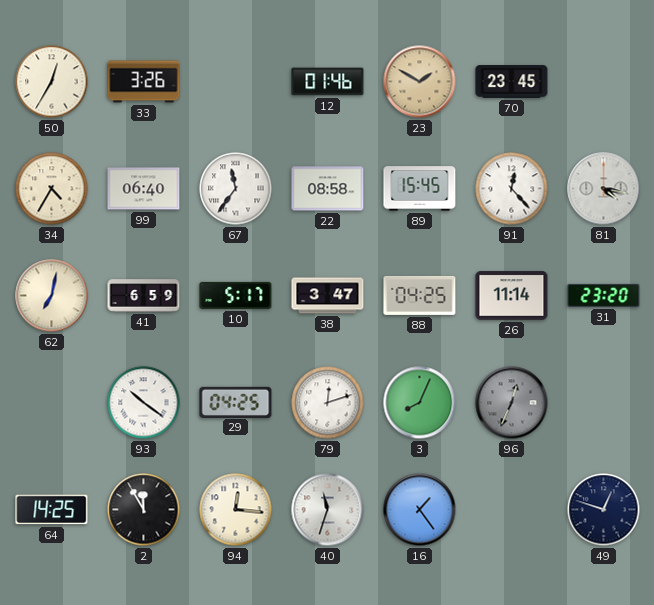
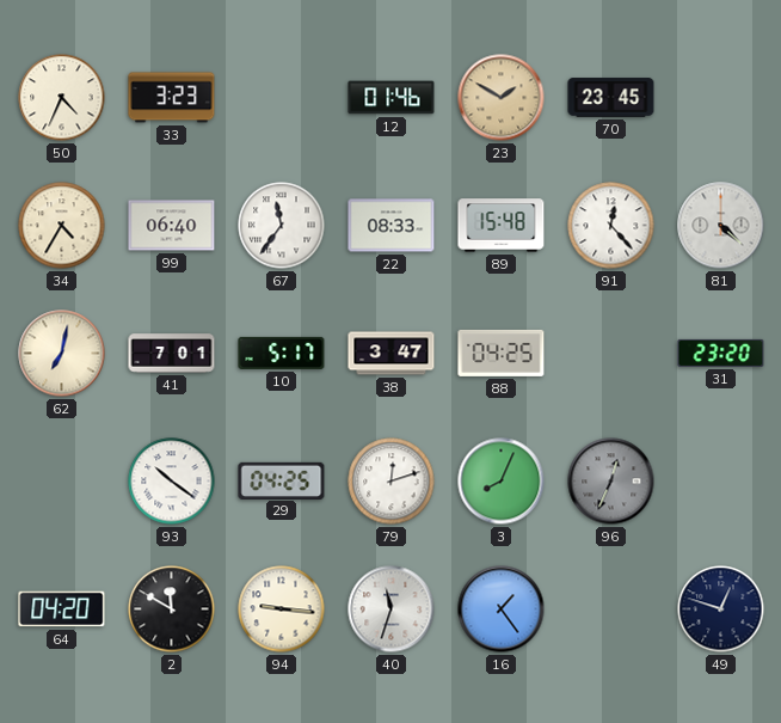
50: 12:35 -> 4:34
33: 3:26 -> 3:23
22: 08:58 -> 08:33
89: 15:45 -> 15:48
81: 4:17 -> 4:22
41: 6:59 -> 7:01
26: 11:14 -> none
64: 14:25 -> 04:20
2: 11:55 -> 11:50
94: 12:16 -> 9:16
